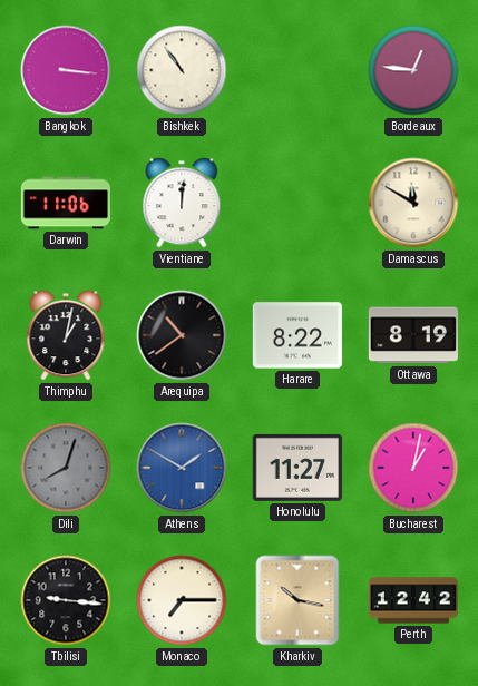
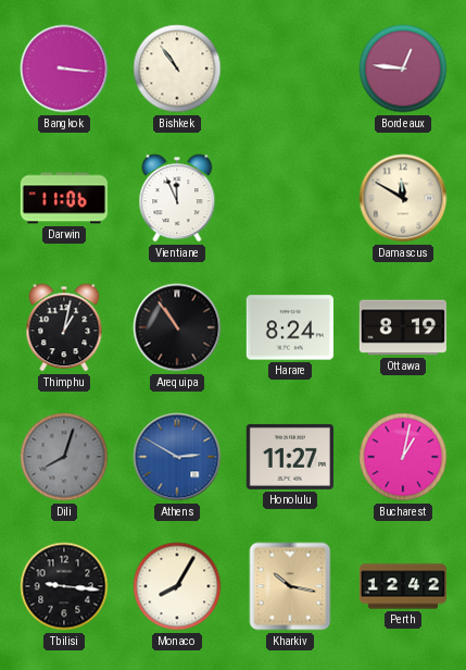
Vientiane: 12:01 -> 11:56
Arequipa: 10:39 -> 10:54
Harare: 8:22 -> 8:24
Athens: 1:50 -> 2:50
Monaco: 7:15 -> 8:05
